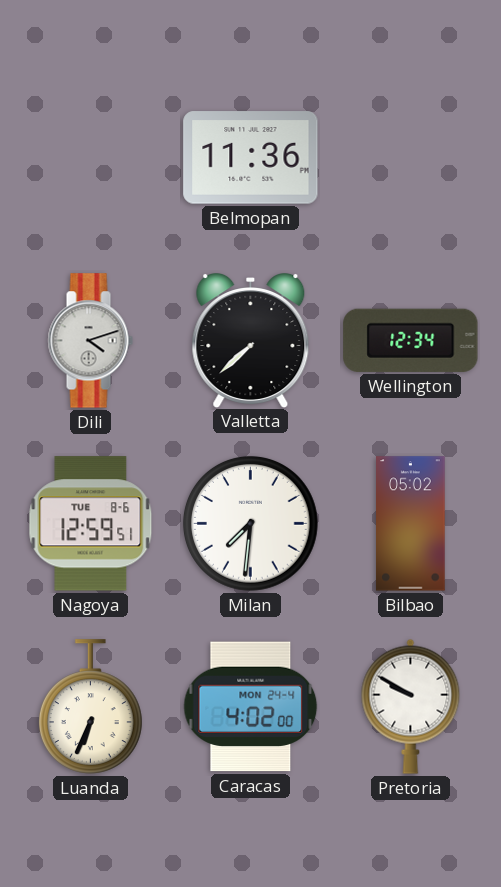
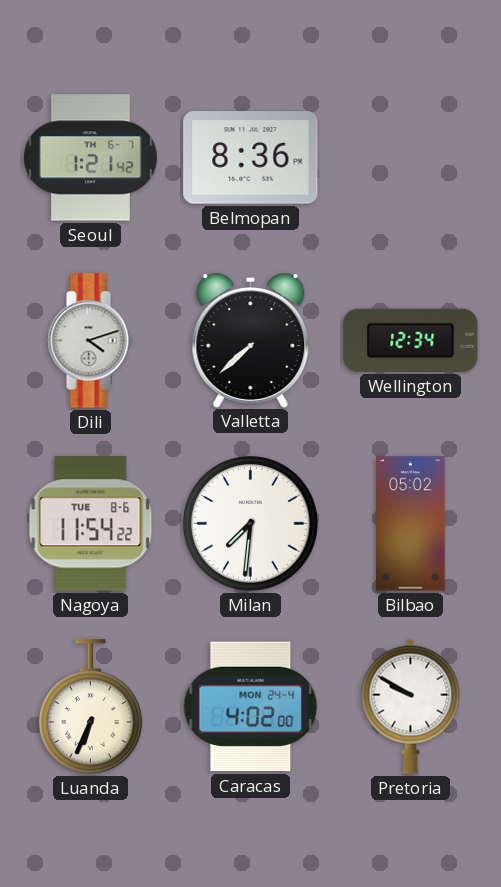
Seoul: none -> 1:21
Belmopan: 11:36 -> 8:36
Nagoya: 12:59 -> 11:54
